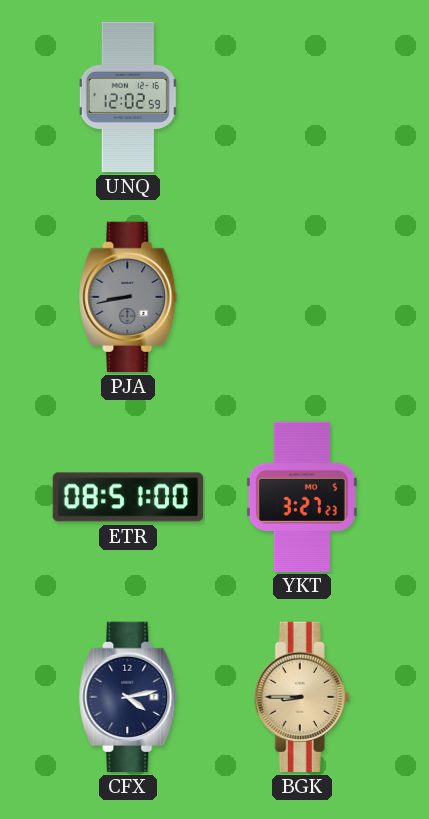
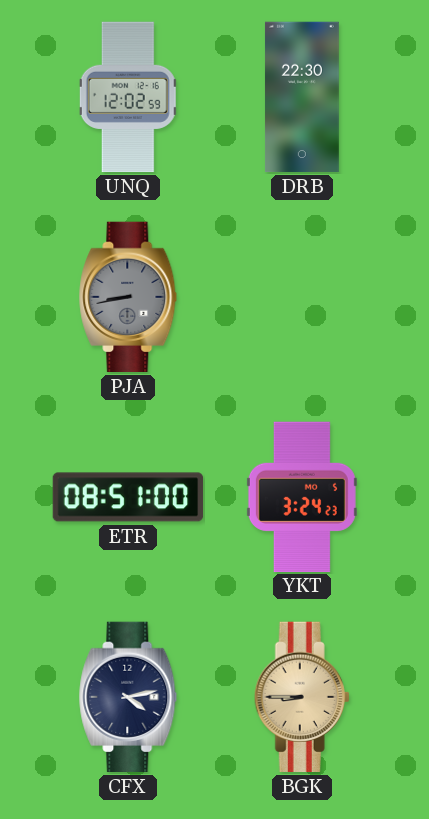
DRB: none -> 22:30
YKT: 3:27 -> 3:24
